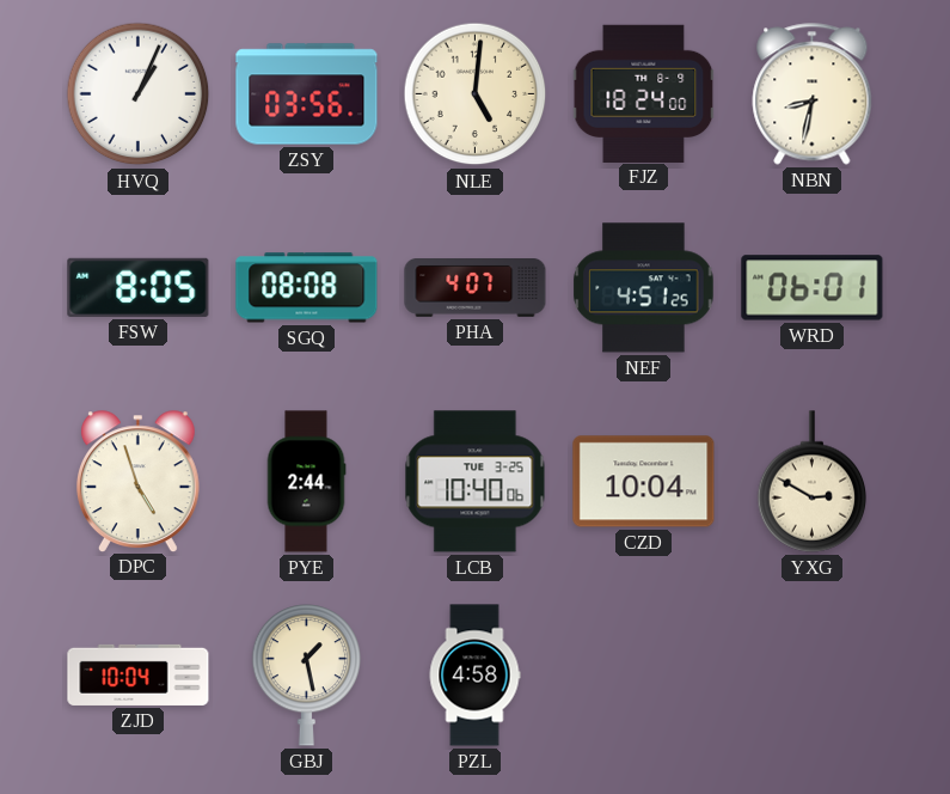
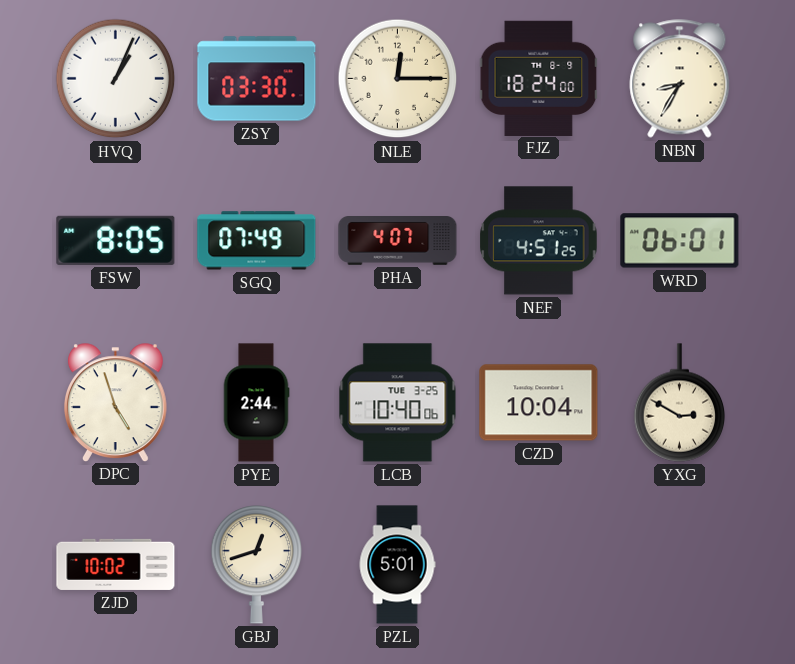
ZSY: 03:56 -> 03:30
NLE: 5:01 -> 12:15
NBN: 8:32 -> 8:35
SGQ: 08:08 -> 07:49
ZJD: 10:04 -> 10:02
GBJ: 1:28 -> 12:42
PZL: 4:58 -> 5:01
